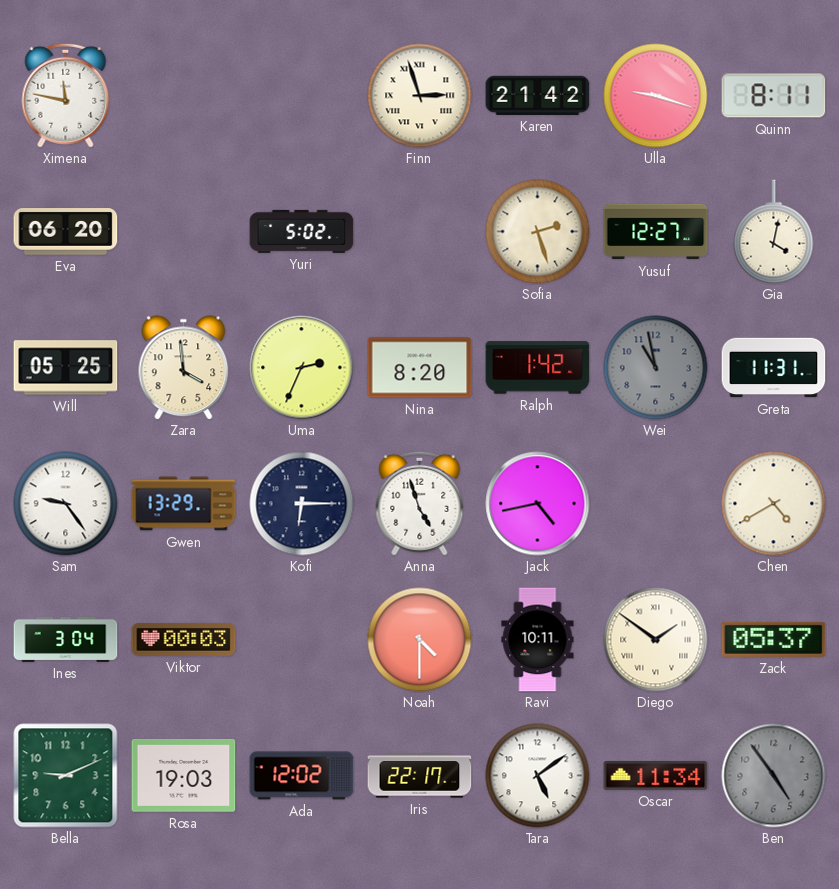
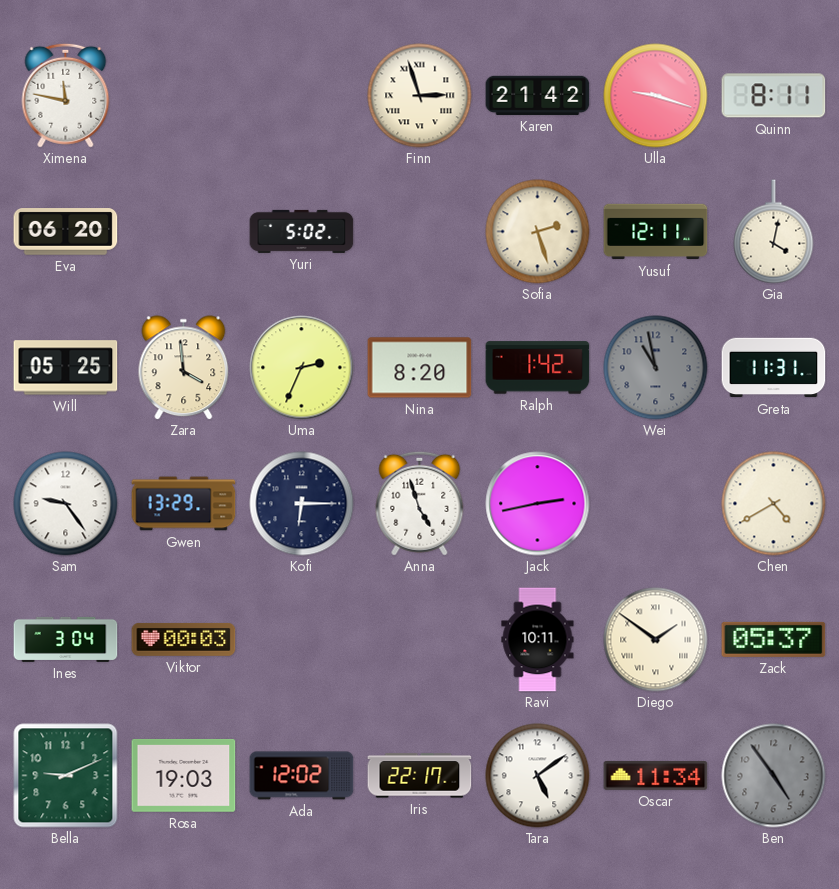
Yusuf: 12:27 -> 12:11
Jack: 4:43 -> 2:43
Noah: 4:30 -> none
